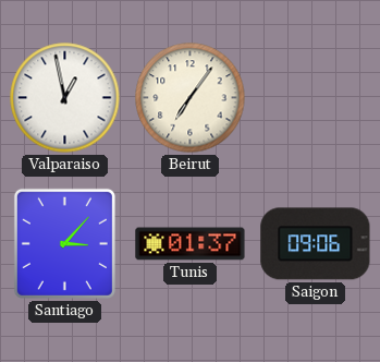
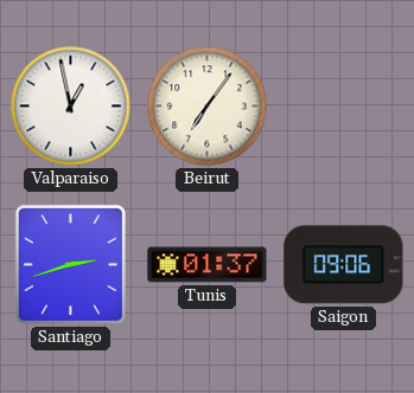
Santiago: 3:07 -> 2:42
